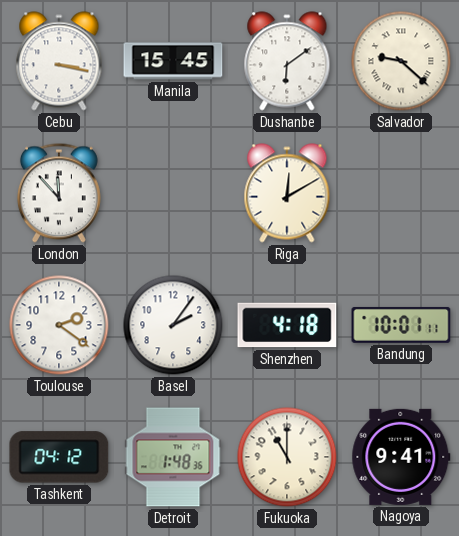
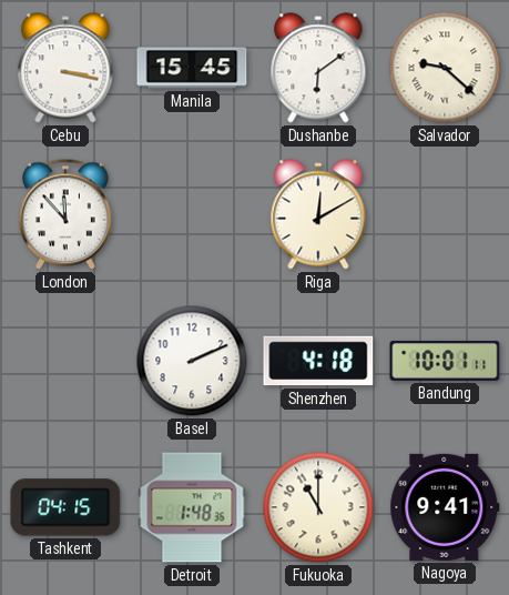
Toulouse: 2:21 -> none
Basel: 2:06 -> 2:11
Tashkent: 04:12 -> 04:15
